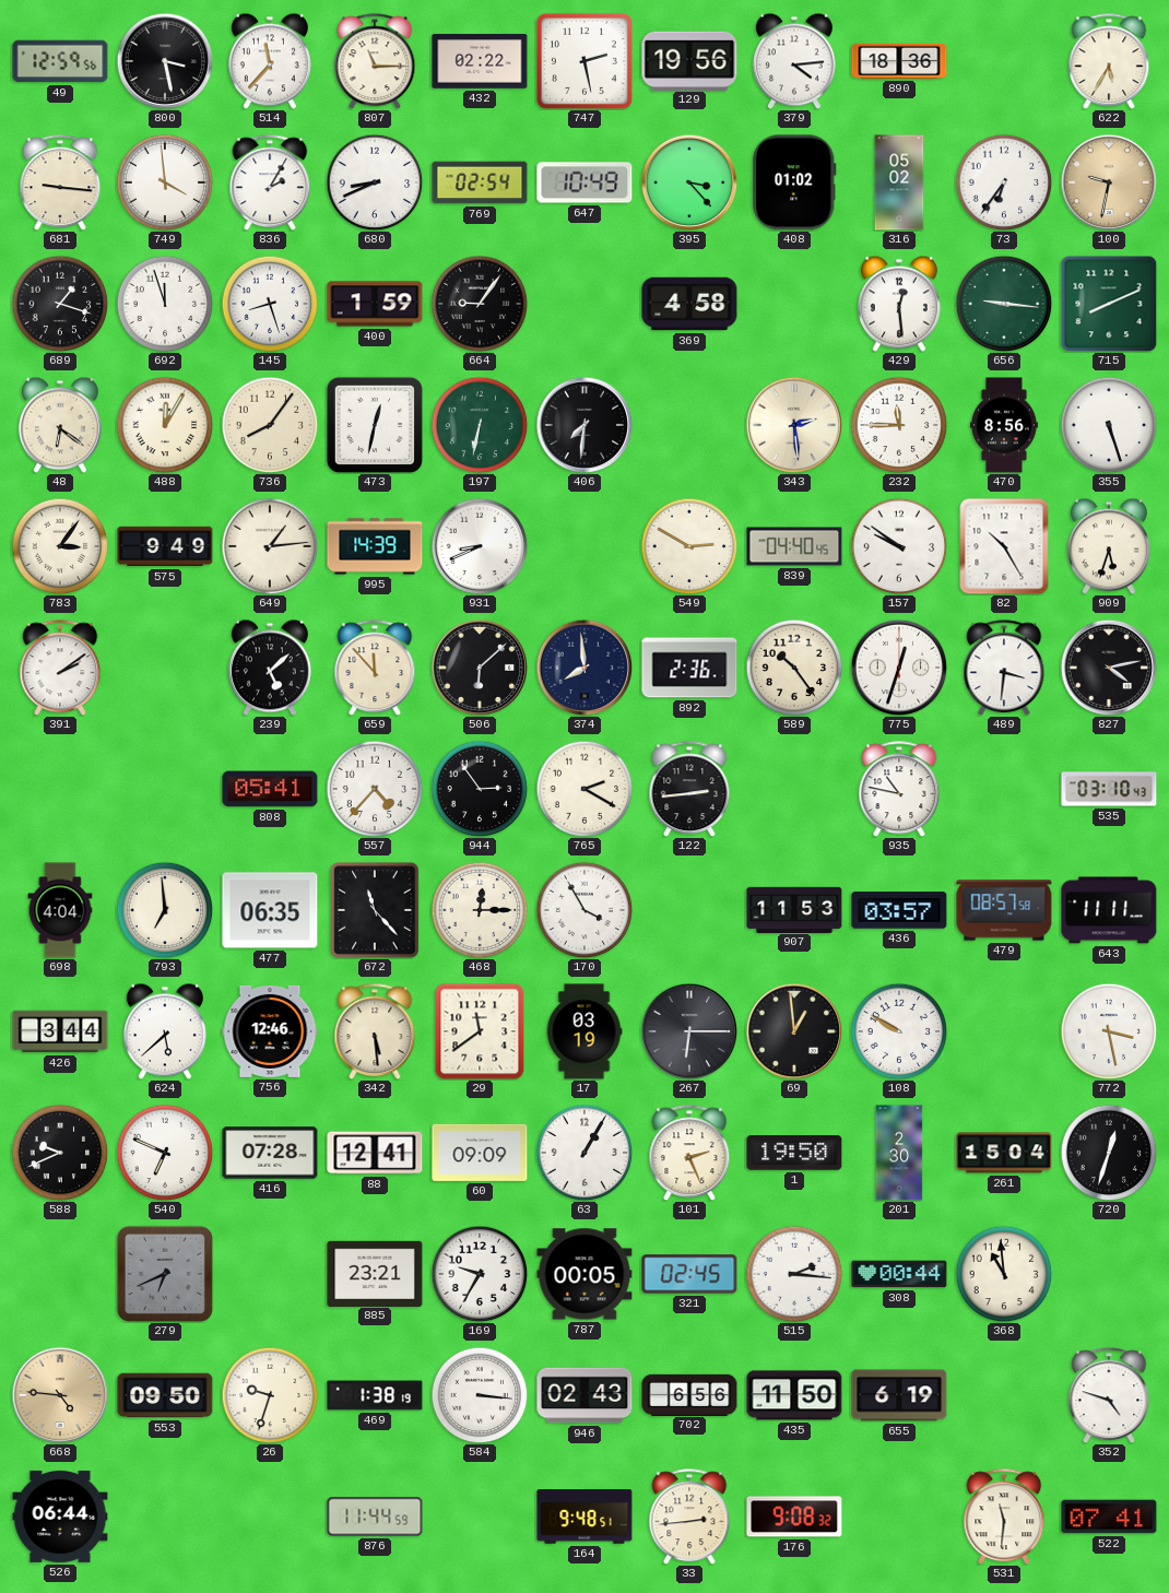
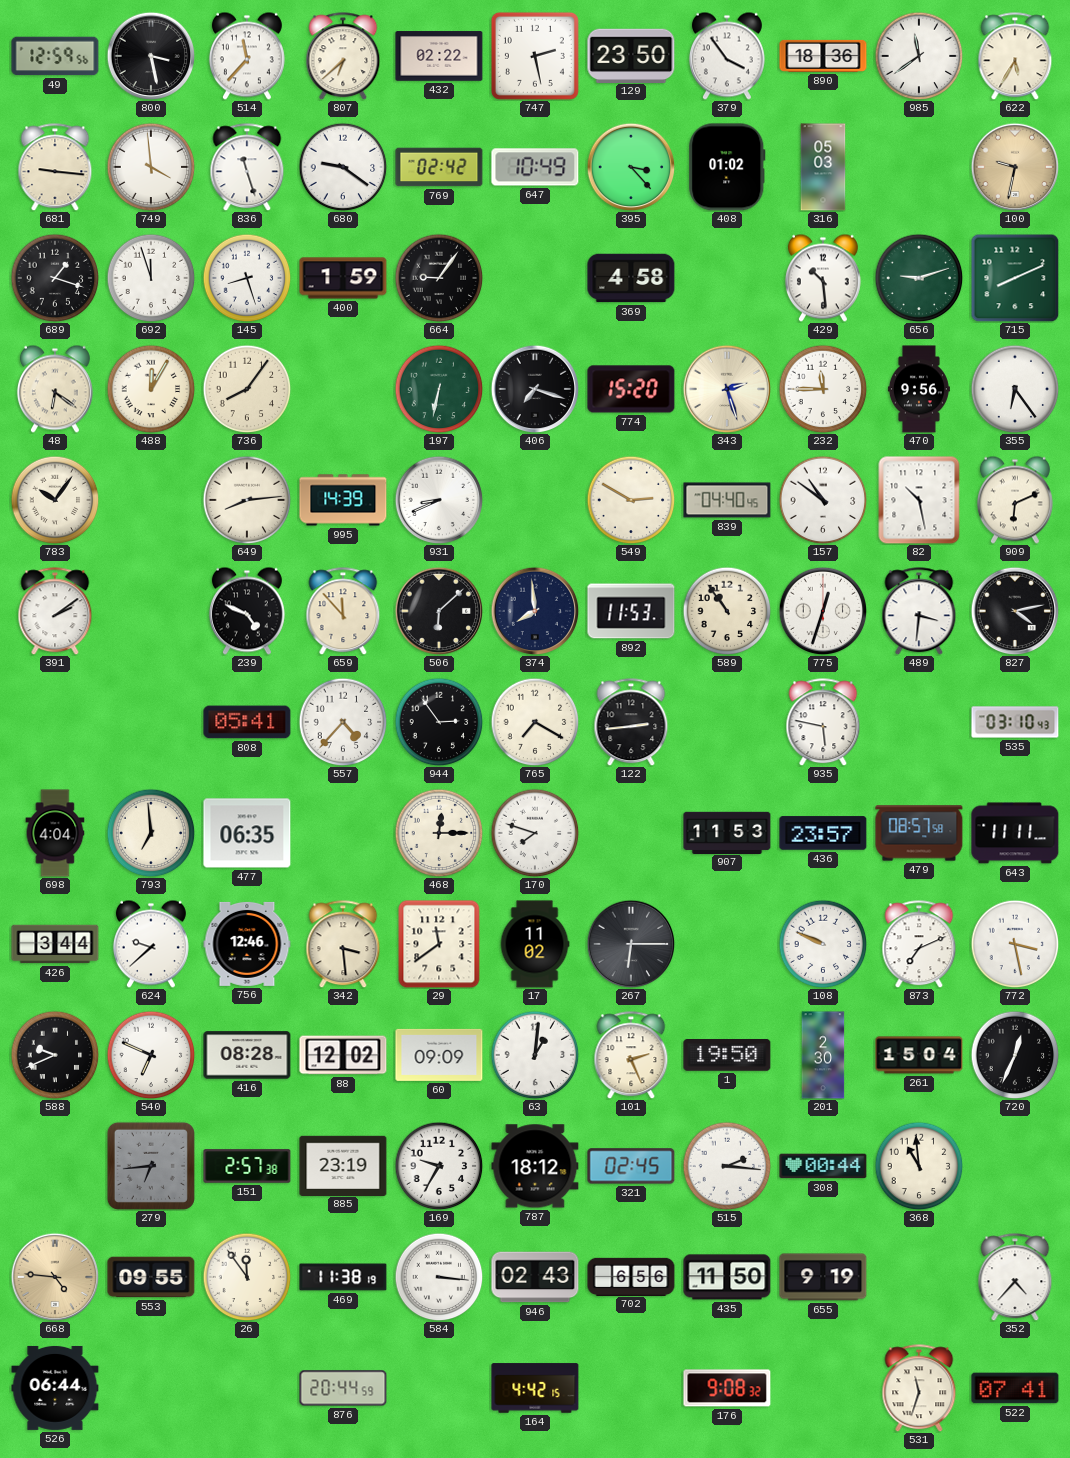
807: 11:15 -> 6:38
129: 19:56 -> 23:50
379: 4:14 -> 3:54
985: none -> 11:39
836: 2:05 -> 11:27
680: 8:41 -> 9:21
769: 02:54 -> 02:42
316: 05:02 -> 05:03
73: 6:36 -> none
429: 12:29 -> 10:29
656: 9:16 -> 9:12
473: 12:32 -> none
406: 7:31 -> 7:18
774: none -> 15:20
343: 2:29 -> 2:27
470: 8:56 -> 9:56
355: 5:27 -> 6:24
783: 3:06 -> 10:06
575: 9:49 -> none
649: 1:14 -> 8:14
157: 9:51 -> 10:51
82: 10:25 -> 10:28
909: 5:33 -> 6:11
239: 5:08 -> 4:49
892: 2:36 -> 11:53
589: 10:24 -> 10:54
765: 2:20 -> 7:20
935: 10:47 -> 5:47
672: 11:23 -> none
170: 3:55 -> 7:48
436: 03:57 -> 23:57
624: 5:38 -> 9:38
342: 5:29 -> 3:29
17: 03:19 -> 11:02
69: 12:59 -> none
108: 9:50 -> 9:49
873: none -> 7:11
416: 07:28 -> 08:28
88: 12:41 -> 12:02
63: 1:05 -> 1:01
720: 12:33 -> 12:34
279: 6:41 -> 6:44
151: none -> 2:57
885: 23:21 -> 23:19
787: 00:05 -> 18:12
553: 09:50 -> 09:55
26: 9:33 -> 11:54
469: 1:38 -> 11:38
655: 6:19 -> 9:19
352: 4:48 -> 4:37
876: 11:44 -> 20:44
164: 9:48 -> 4:42
33: 2:44 -> none
531: 11:31 -> 11:33
